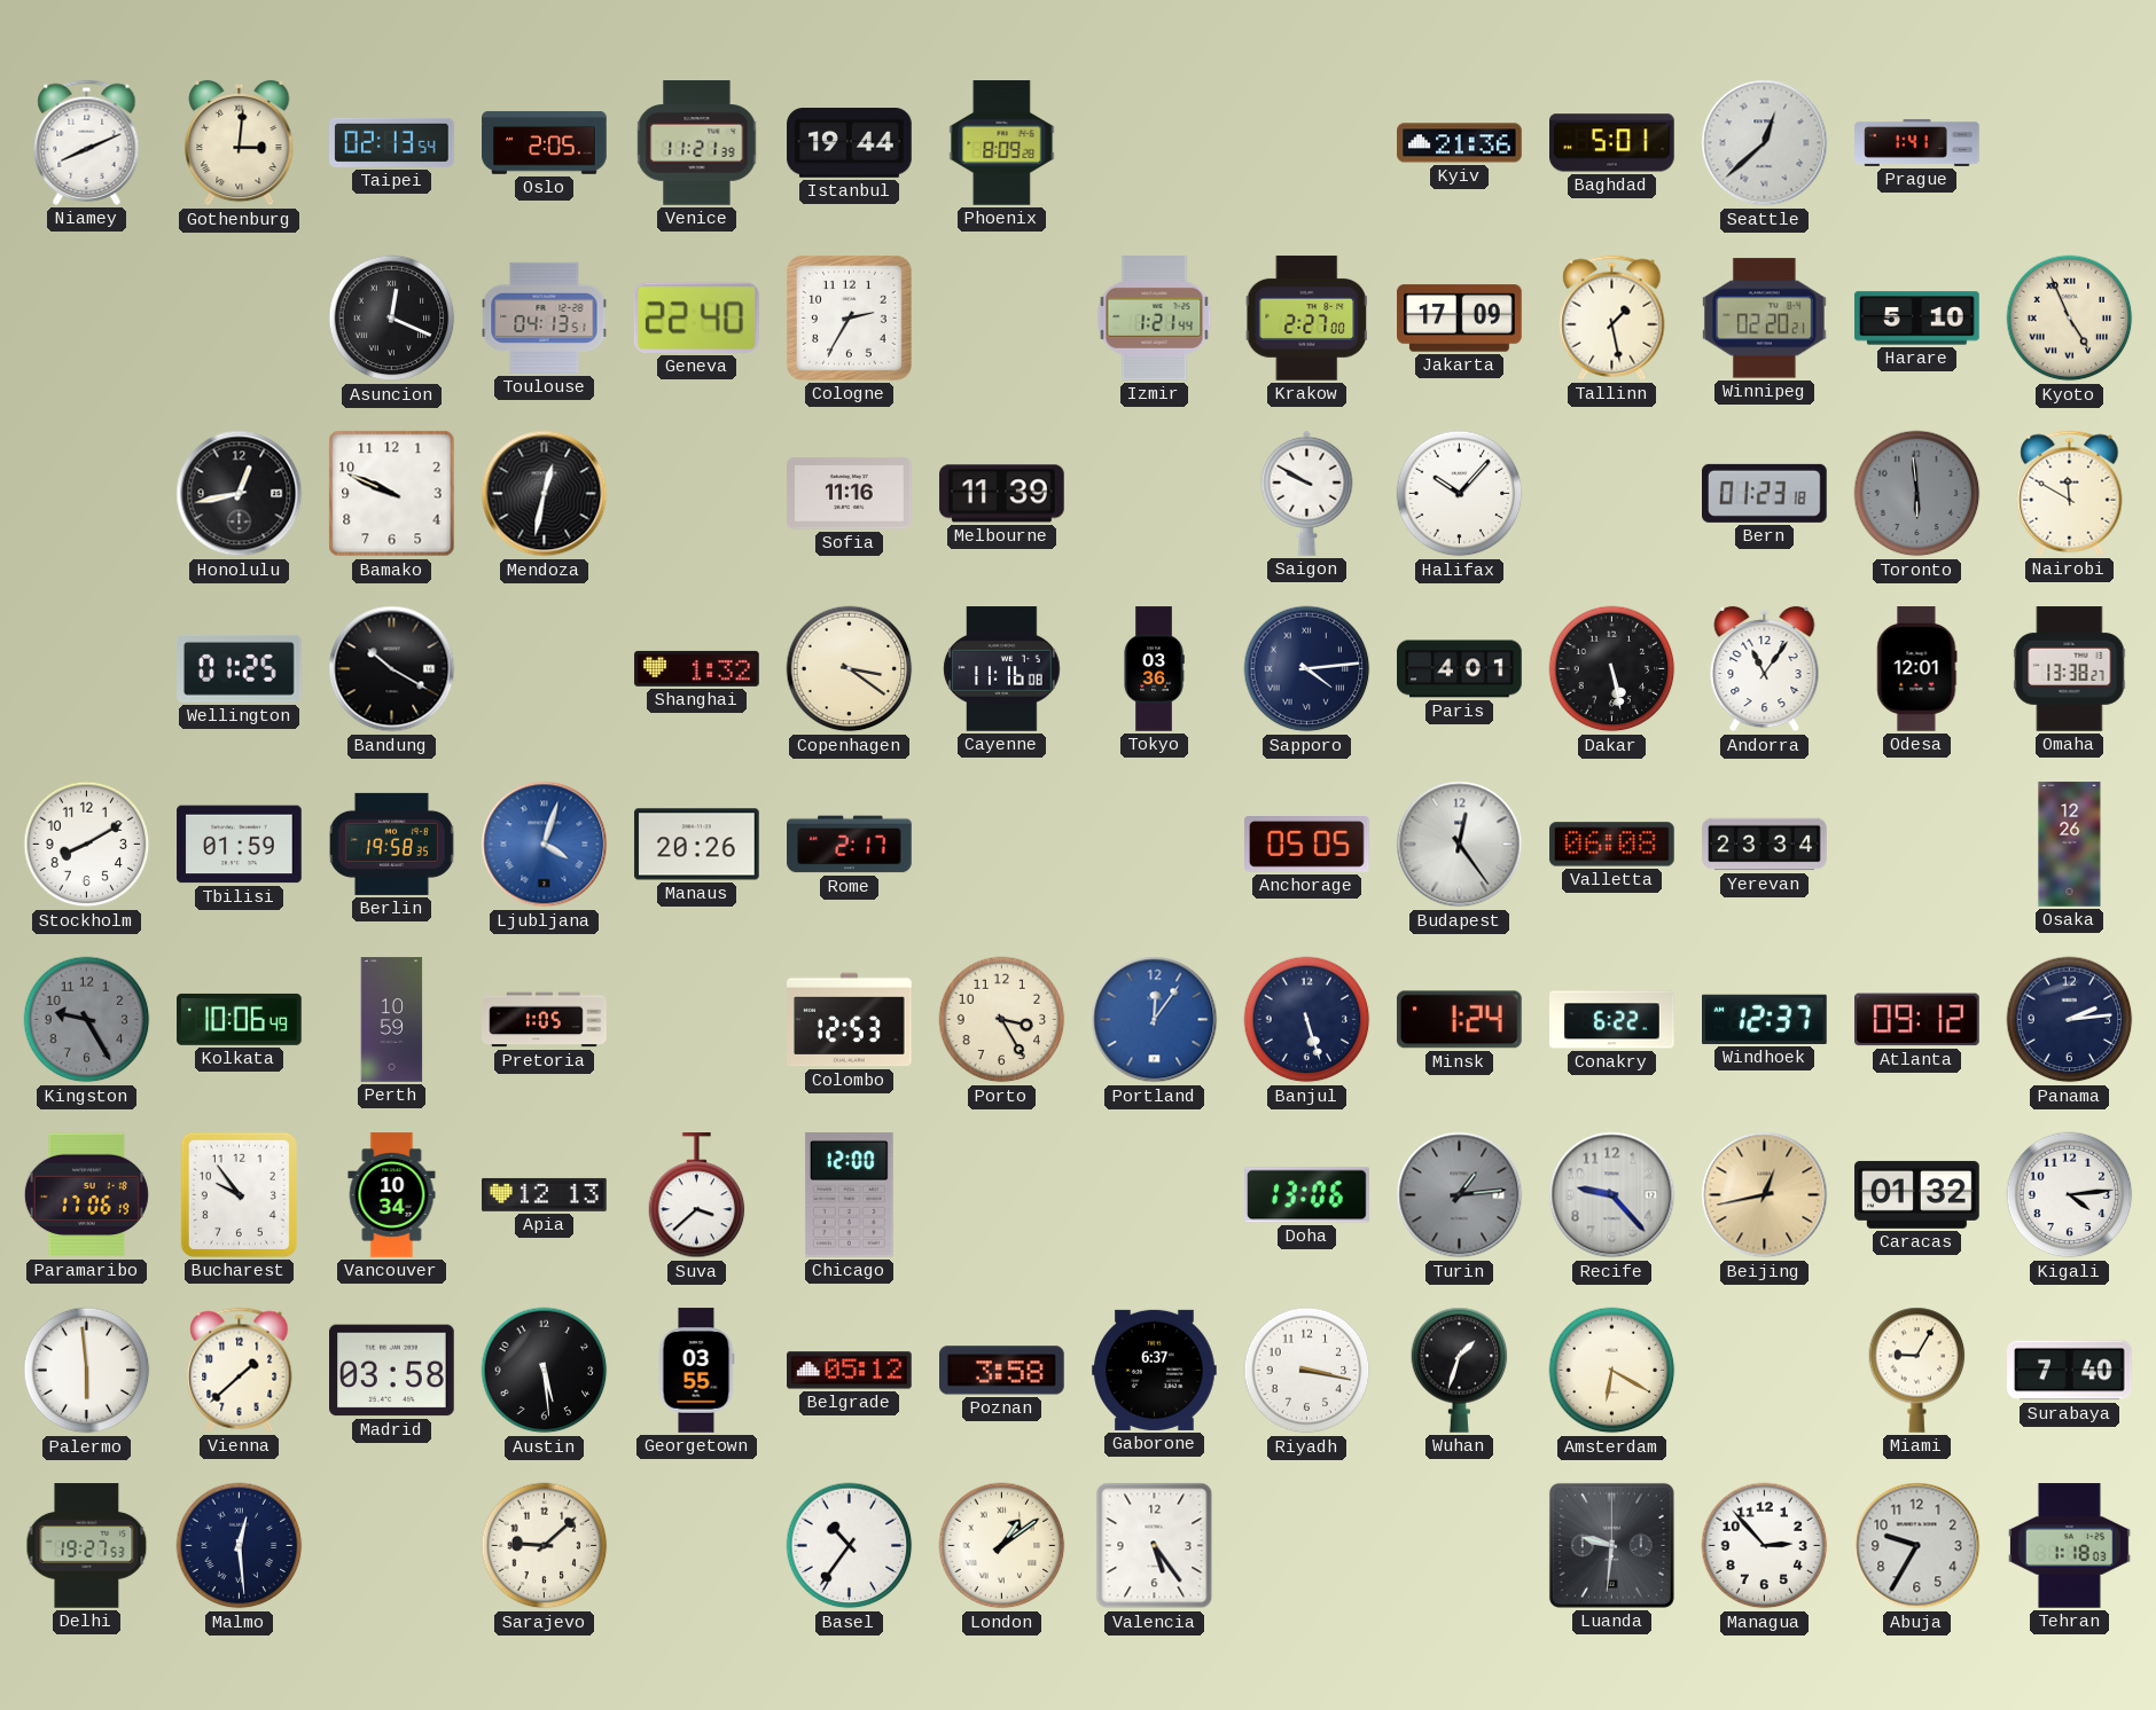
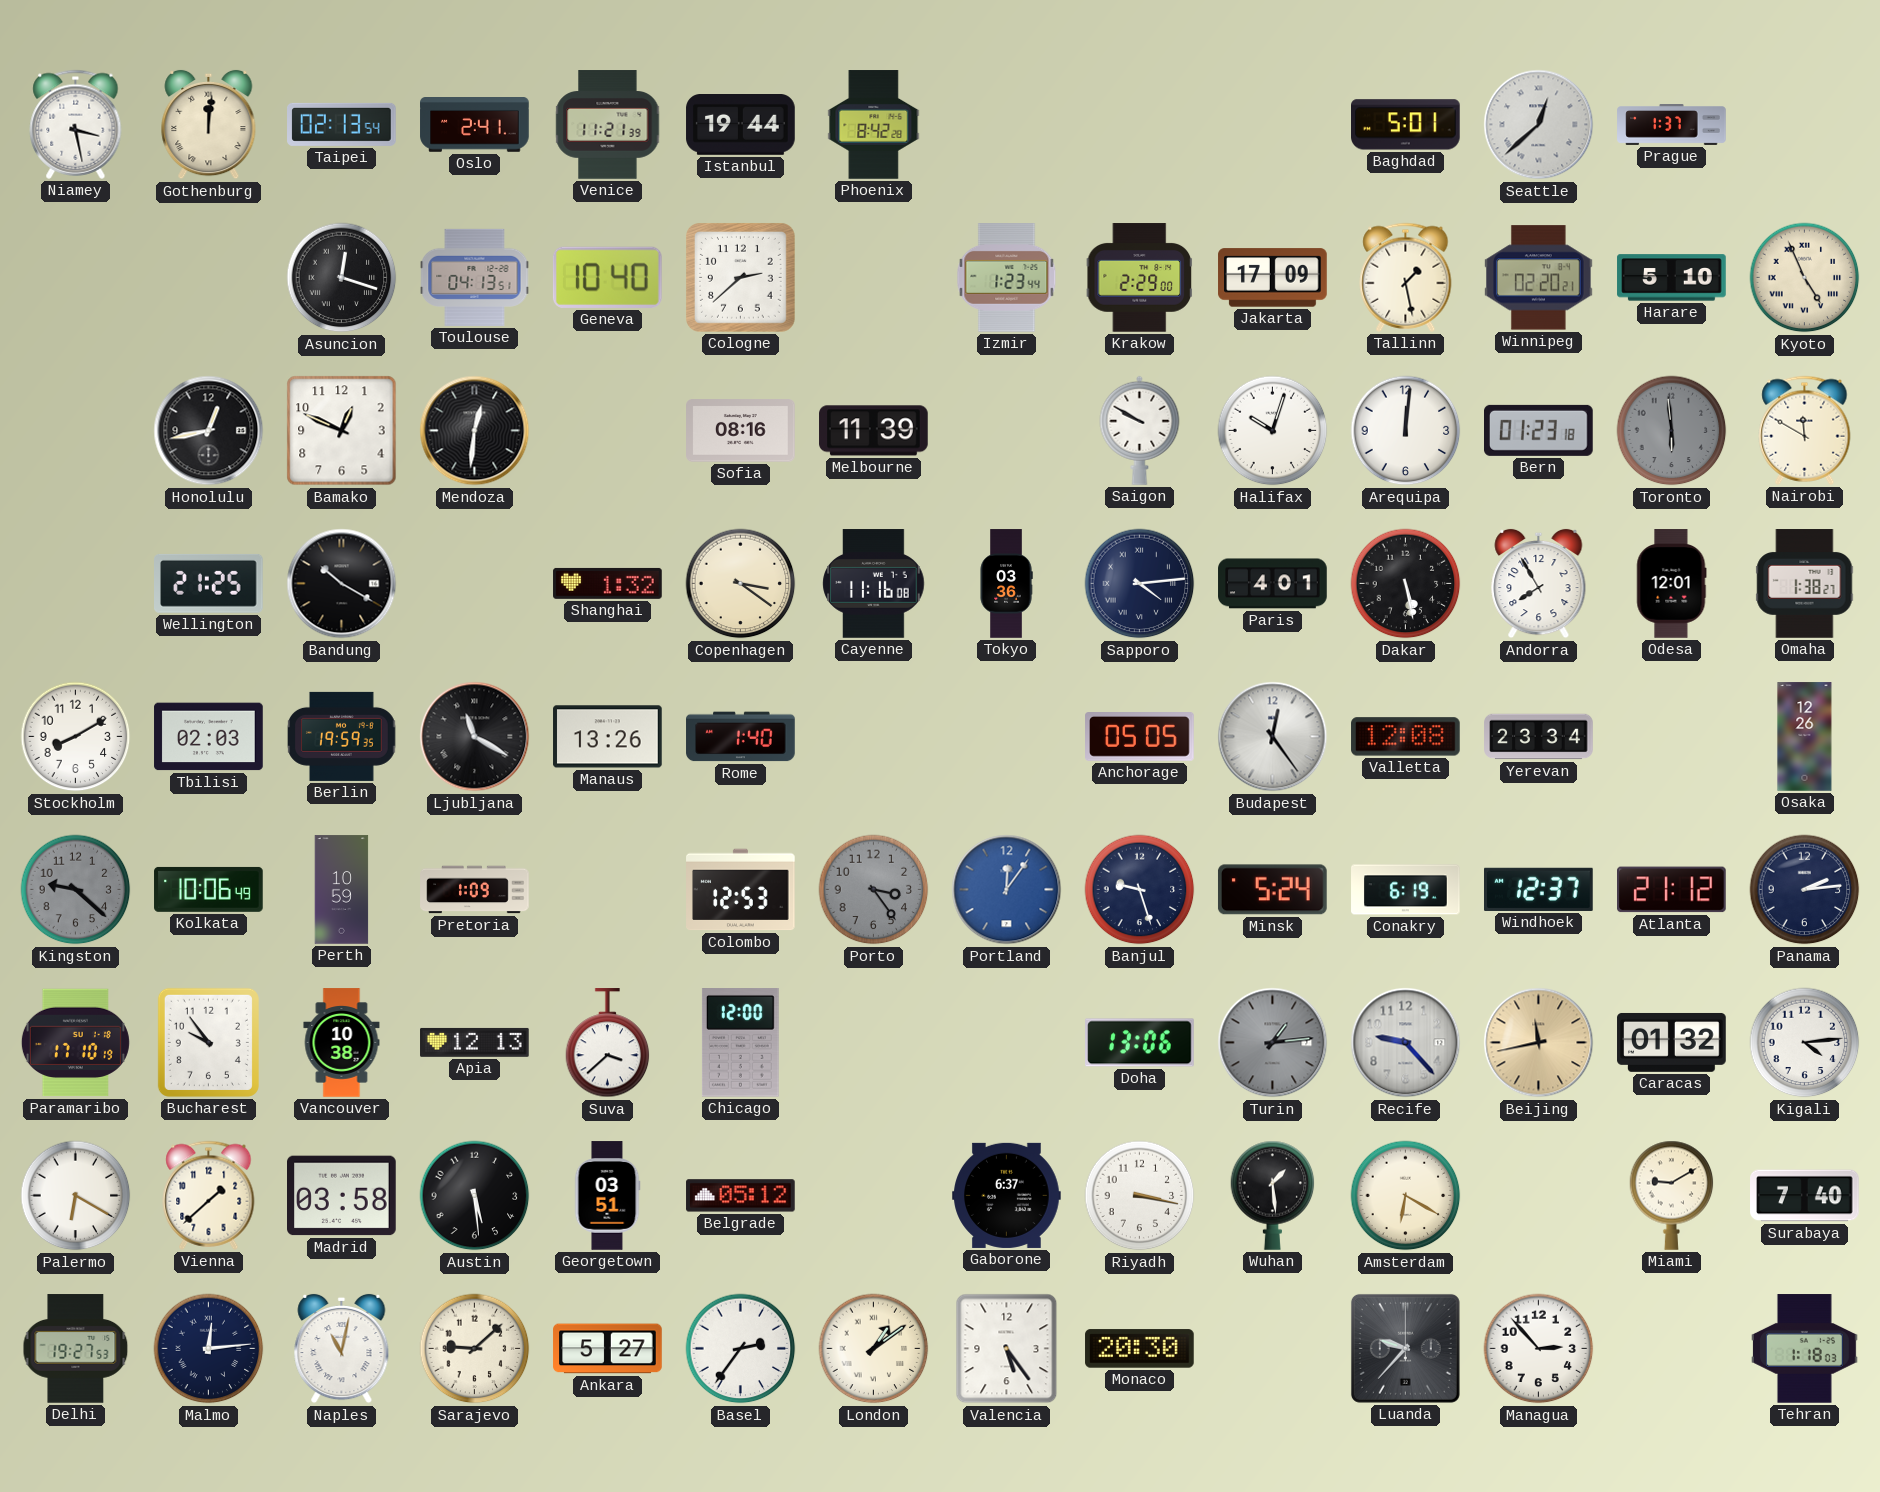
Niamey: 8:11 -> 3:28
Gothenburg: 3:01 -> 12:01
Oslo: 2:05 -> 2:41
Phoenix: 8:09 -> 8:42
Kyiv: 21:36 -> none
Prague: 1:41 -> 1:37
Asuncion: 12:19 -> 12:18
Geneva: 22:40 -> 10:40
Cologne: 2:35 -> 2:38
Izmir: 1:21 -> 1:23
Krakow: 2:27 -> 2:29
Bamako: 9:49 -> 12:49
Mendoza: 12:32 -> 12:31
Sofia: 11:16 -> 08:16
Halifax: 10:07 -> 10:03
Arequipa: none -> 12:01
Wellington: 01:25 -> 21:25
Andorra: 11:06 -> 7:55
Omaha: 13:38 -> 1:38
Tbilisi: 01:59 -> 02:03
Berlin: 19:58 -> 19:59
Ljubljana: 4:03 -> 11:20
Ljubljana dial: blue -> black
Manaus: 20:26 -> 13:26
Rome: 2:17 -> 1:40
Valletta: 06:08 -> 12:08
Kingston: 9:25 -> 9:22
Pretoria: 1:05 -> 1:09
Porto: 3:25 -> 3:24
Porto dial: cream -> grey
Banjul: 5:27 -> 9:27
Minsk: 1:24 -> 5:24
Conakry: 6:22 -> 6:19
Atlanta: 09:12 -> 21:12
Paramaribo: 17:06 -> 17:10
Vancouver: 10:34 -> 10:38
Beijing: 12:43 -> 11:43
Palermo: 5:59 -> 6:20
Georgetown: 03:55 -> 03:51
Poznan: 3:58 -> none
Wuhan: 1:33 -> 1:29
Miami: 9:05 -> 9:10
Malmo: 12:29 -> 12:14
Naples: none -> 11:02
Ankara: none -> 5:27
Basel: 10:36 -> 2:36
Monaco: none -> 20:30
Luanda: 9:31 -> 9:37
Abuja: 9:35 -> none
